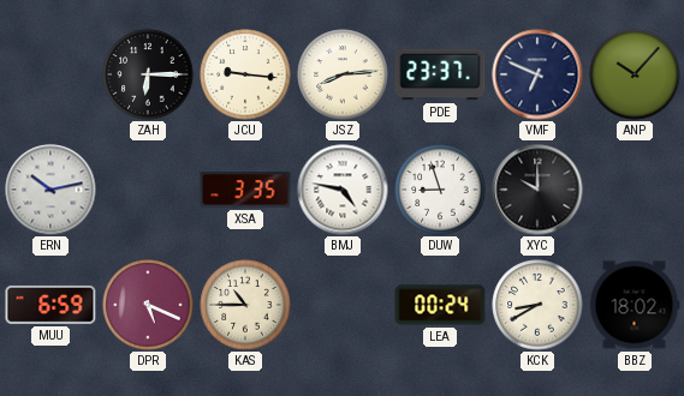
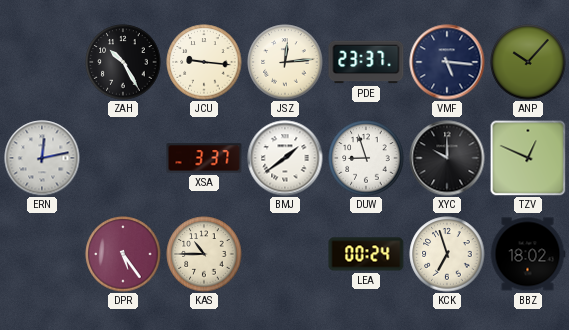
ZAH: 6:15 -> 10:25
JSZ: 8:14 -> 12:14
VMF: 6:49 -> 5:16
ERN: 10:13 -> 12:13
XSA: 3:35 -> 3:37
BMJ: 4:47 -> 1:39
TZV: none -> 12:49
MUU: 6:59 -> none
DPR: 5:19 -> 5:24
KCK: 8:40 -> 6:57
